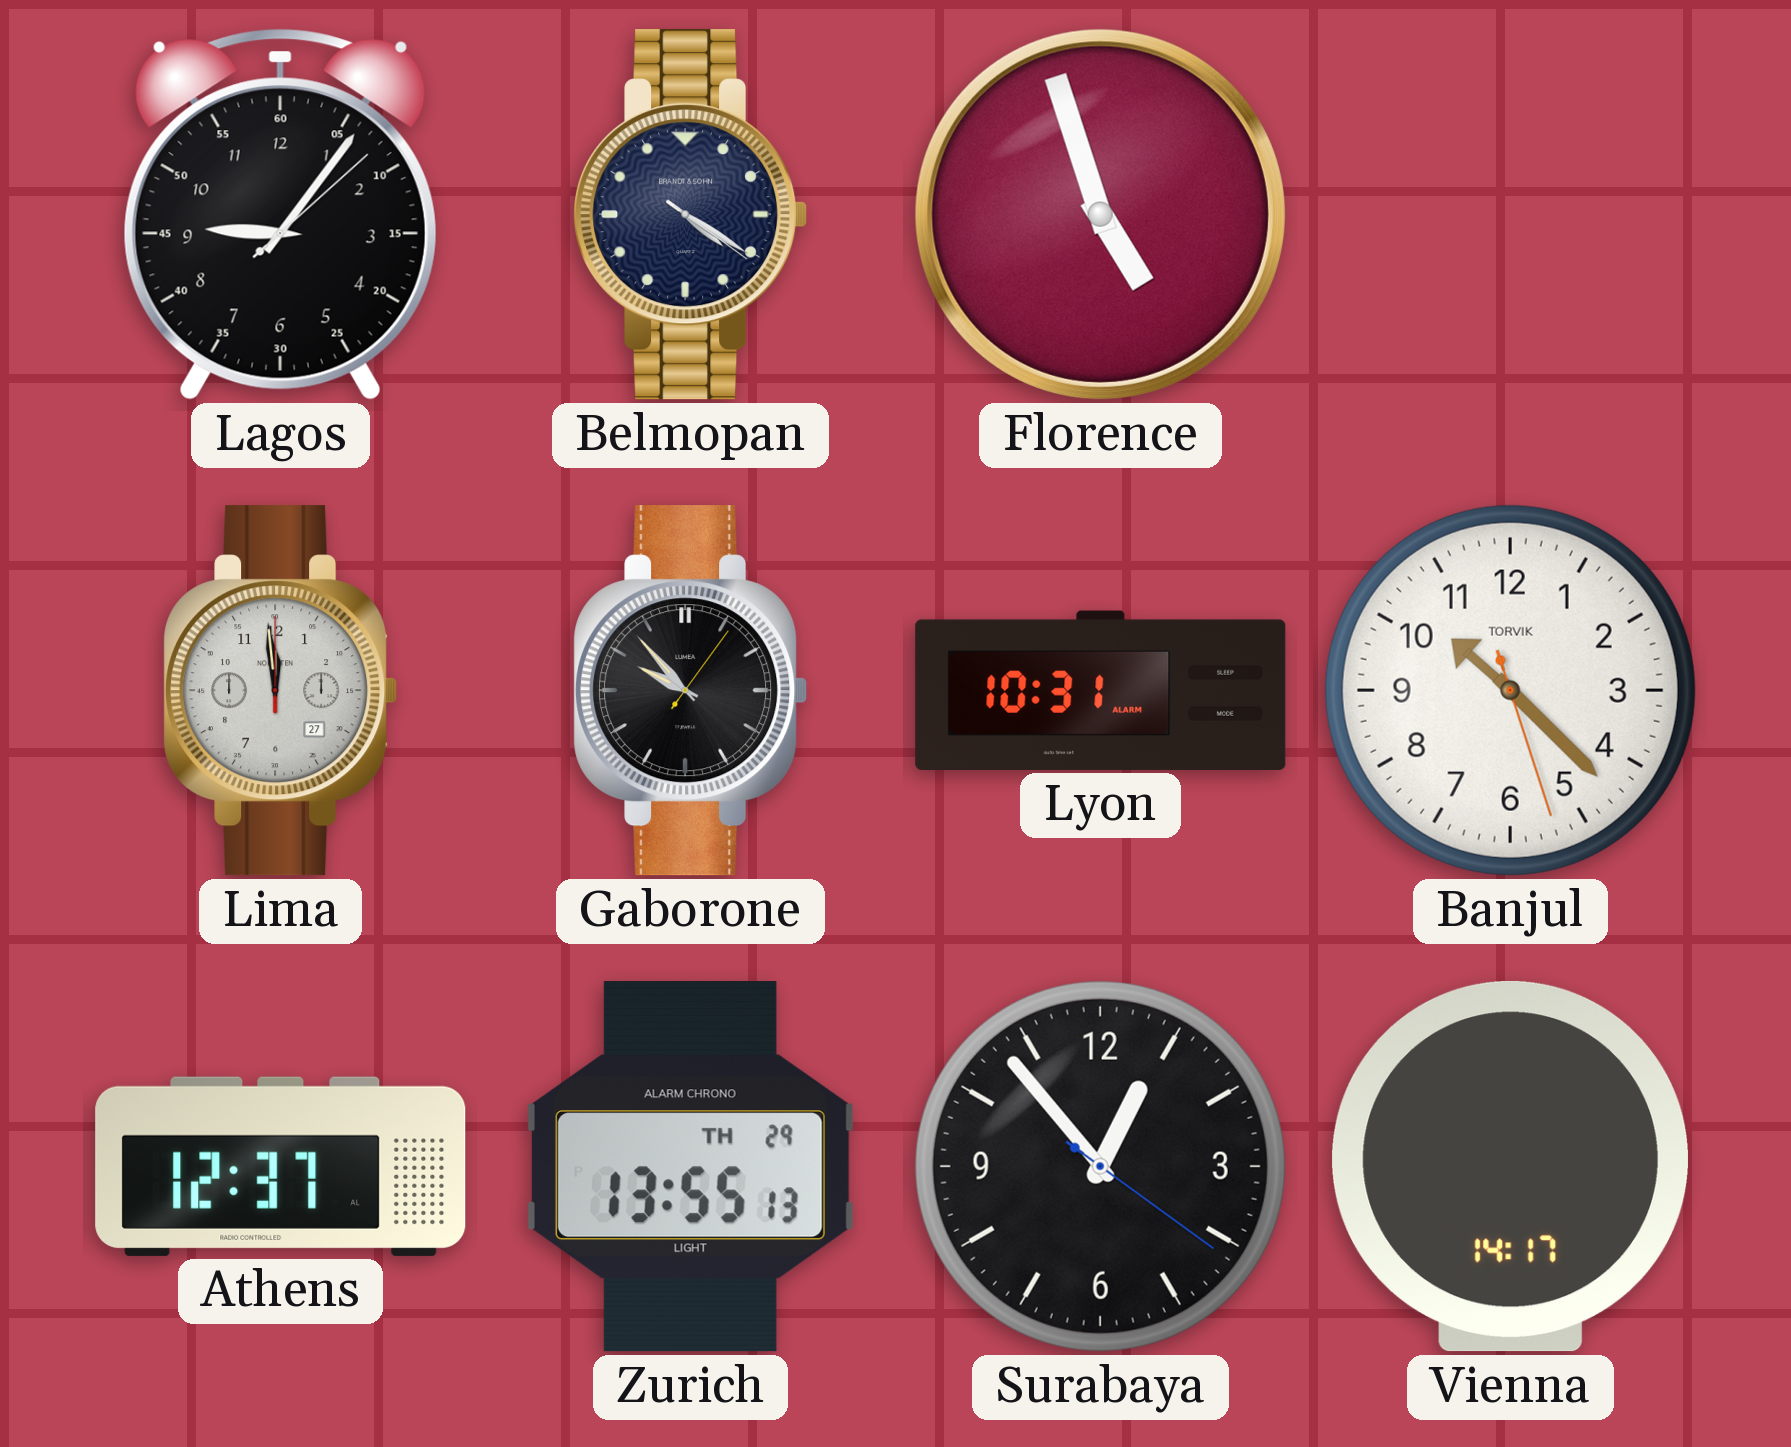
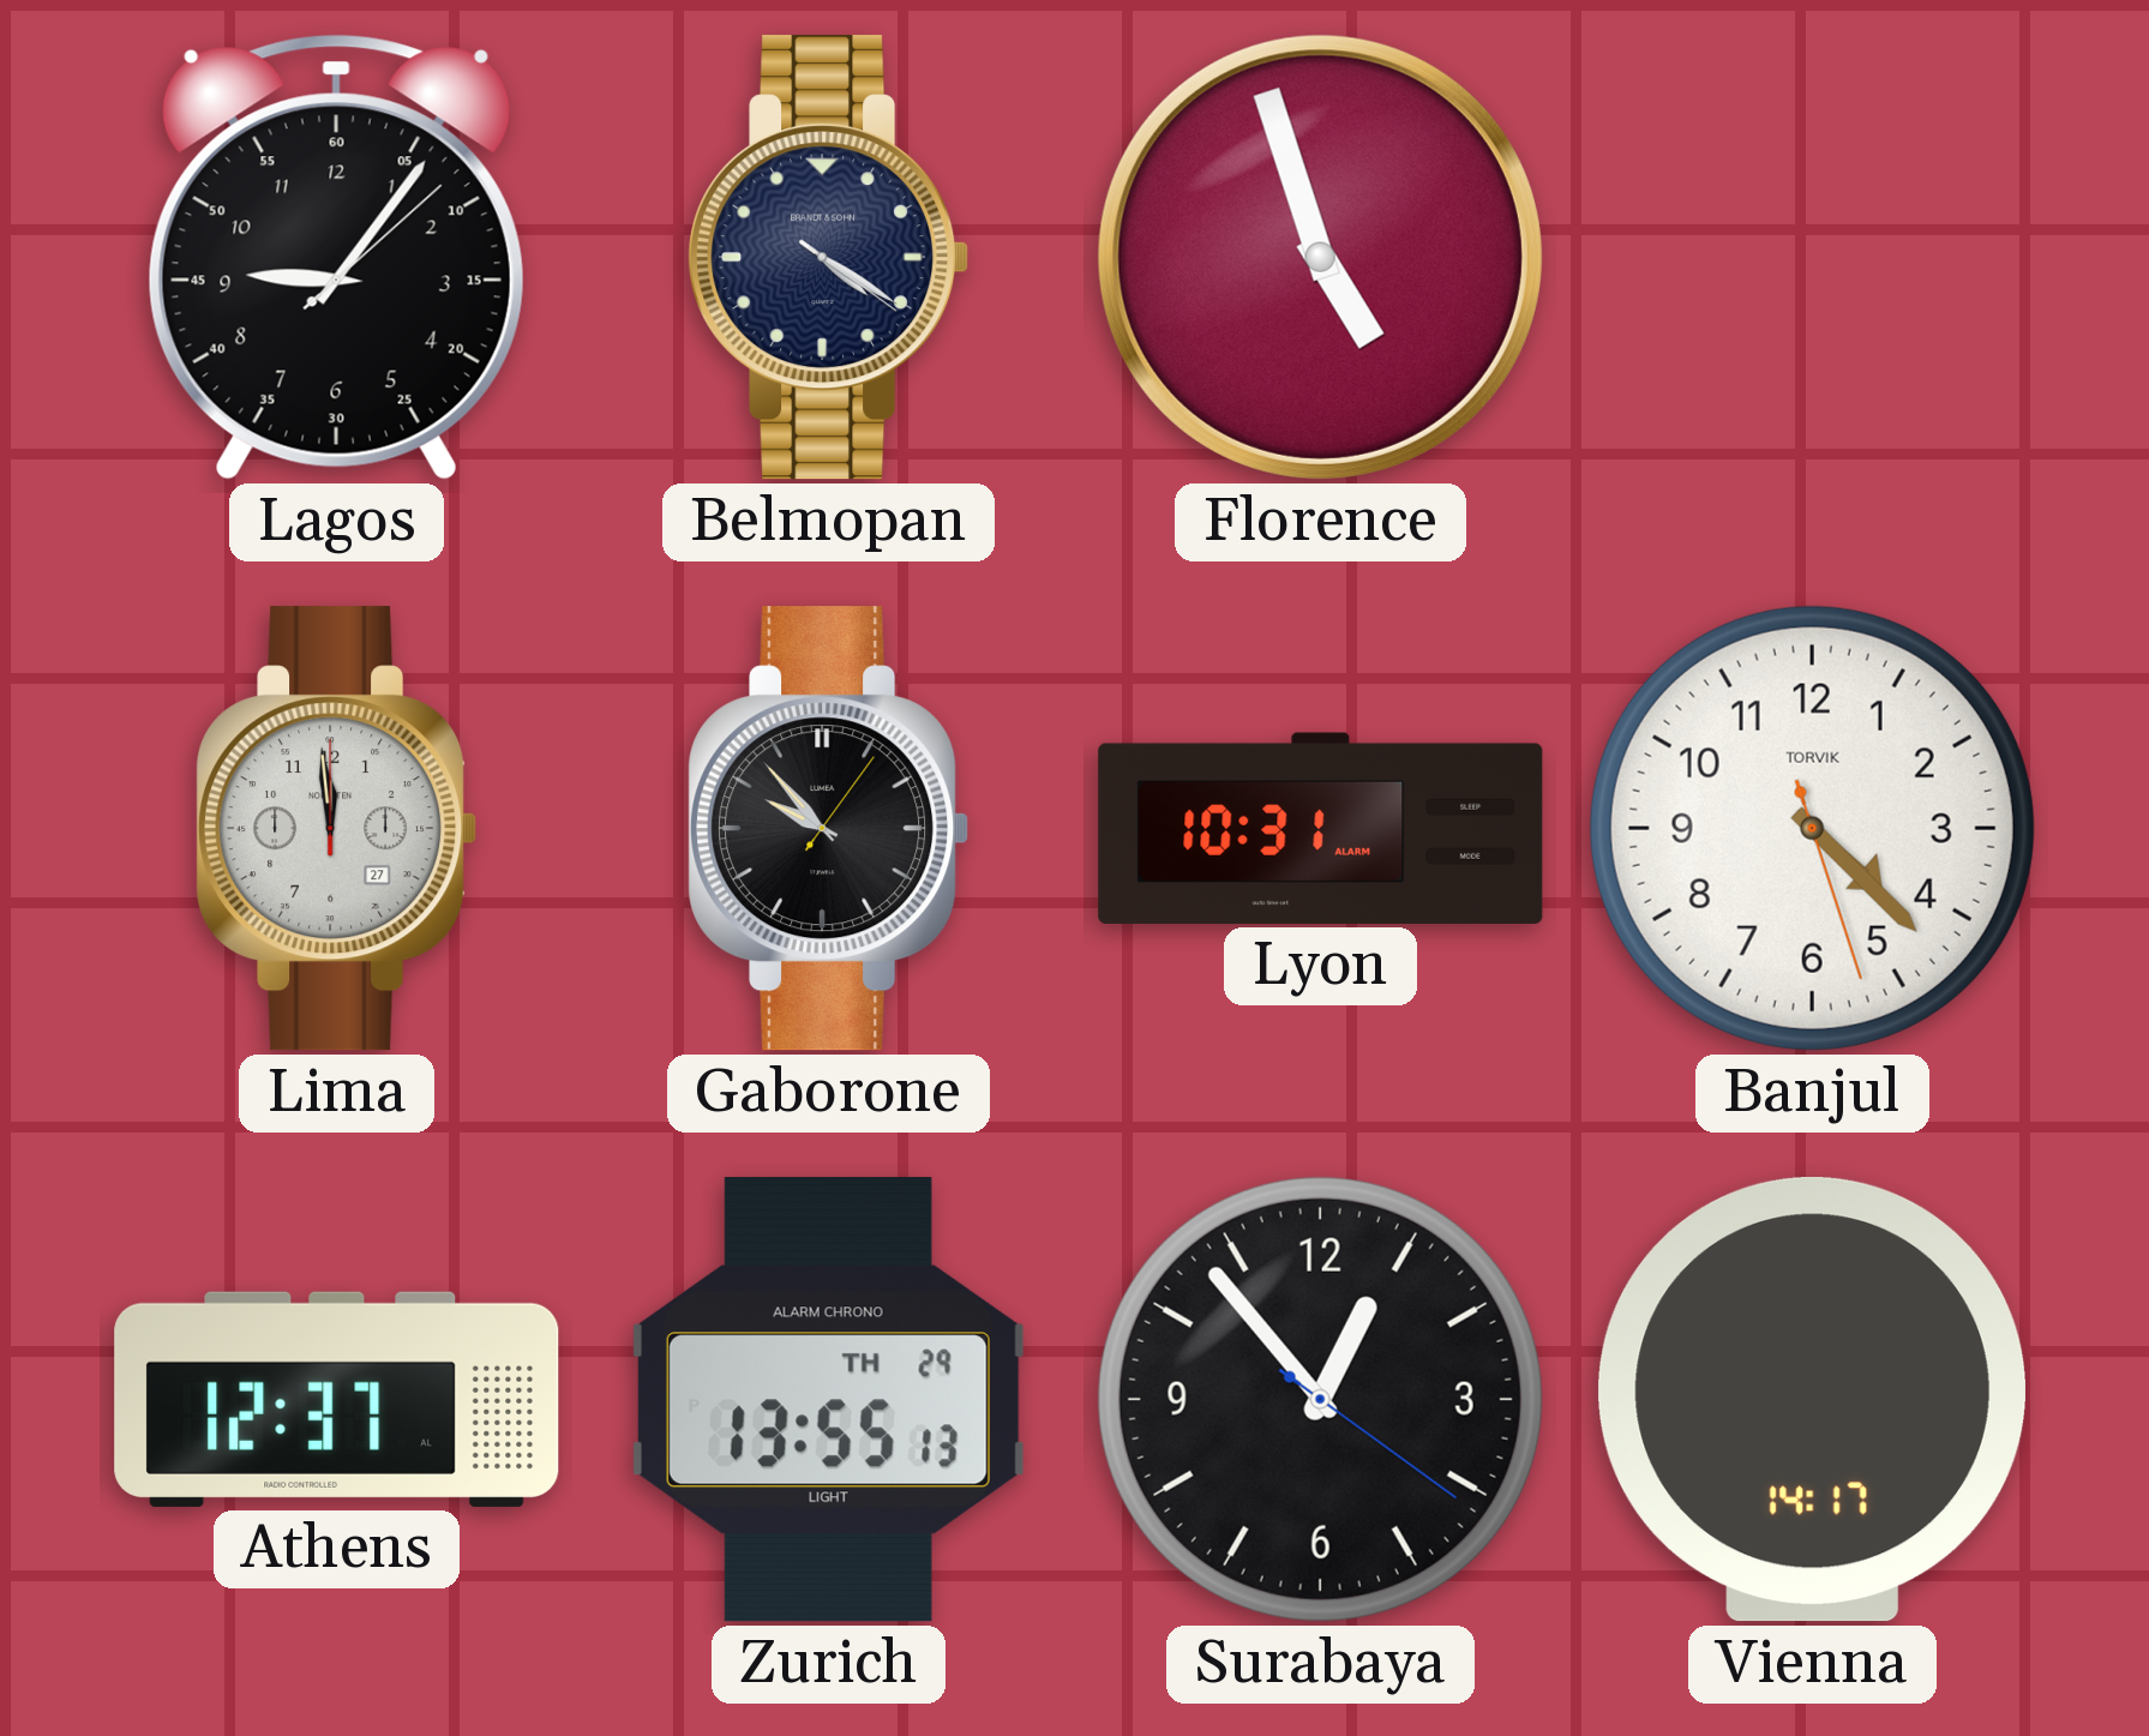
Banjul: 10:22 -> 4:22
